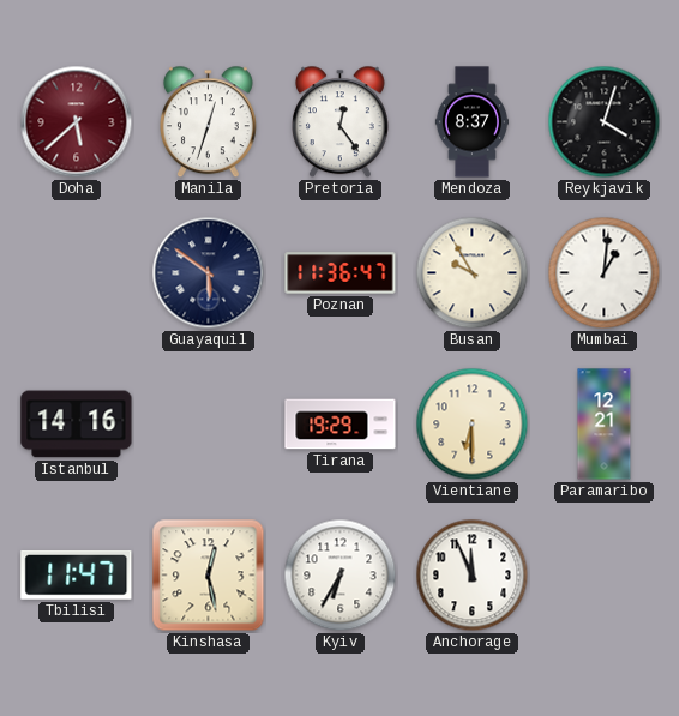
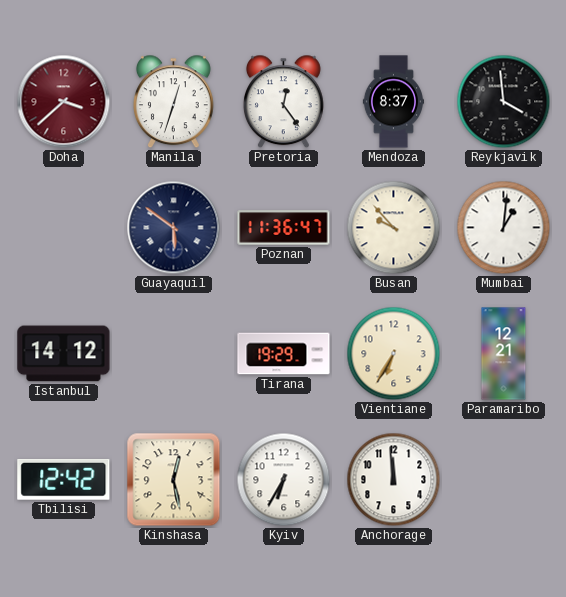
Doha: 5:38 -> 3:38
Reykjavik: 4:03 -> 3:59
Busan: 9:55 -> 9:53
Istanbul: 14:16 -> 14:12
Vientiane: 6:30 -> 6:35
Tbilisi: 11:47 -> 12:42
Anchorage: 11:56 -> 11:59
